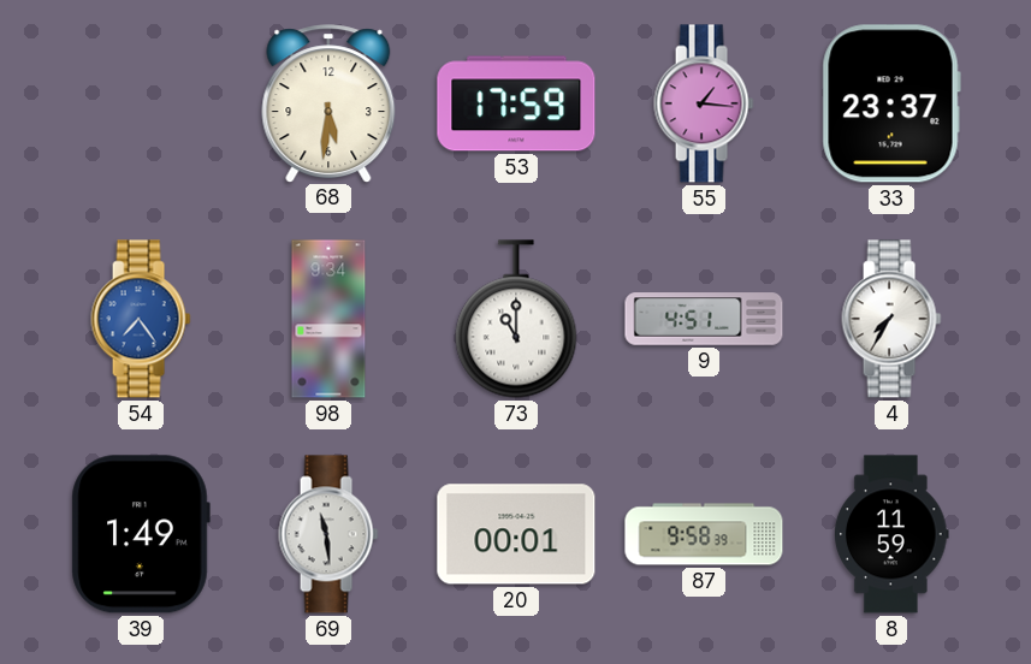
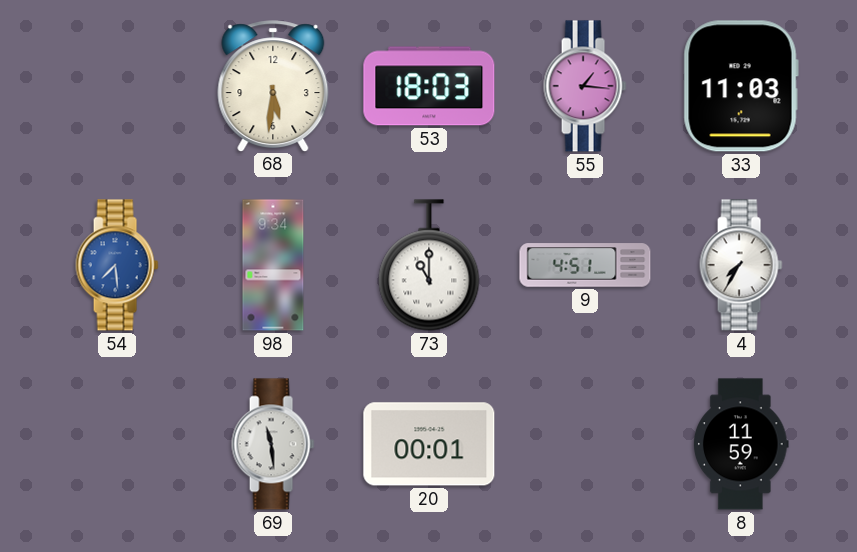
53: 17:59 -> 18:03
33: 23:37 -> 11:03
54: 7:24 -> 7:29
39: 1:49 -> none
87: 9:58 -> none
